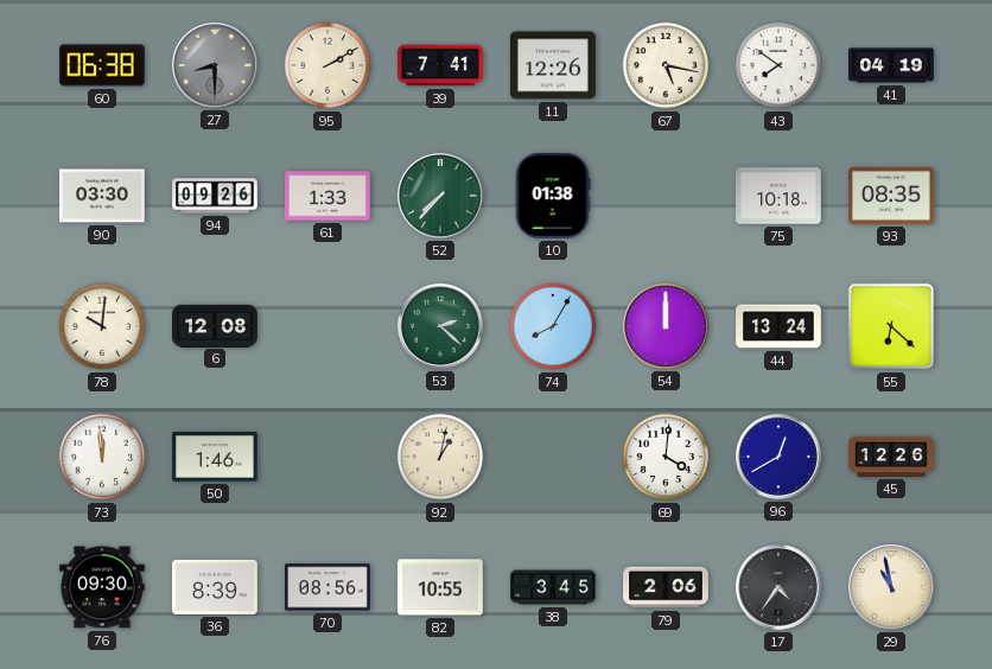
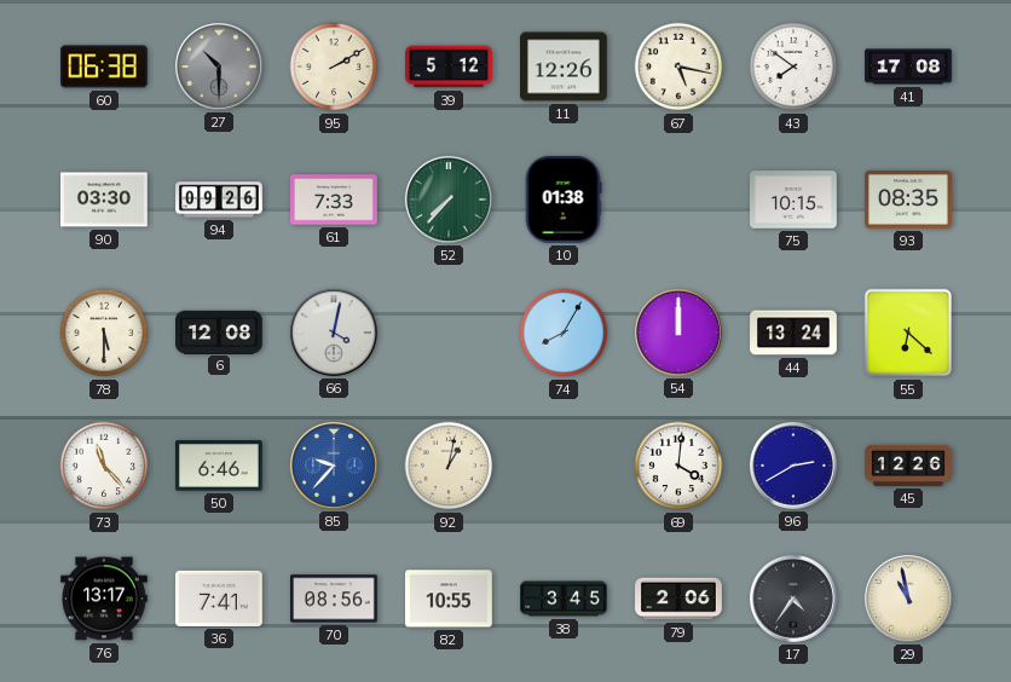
27: 8:30 -> 10:30
39: 7:41 -> 5:12
41: 04:19 -> 17:08
61: 1:33 -> 7:33
75: 10:18 -> 10:15
78: 10:01 -> 5:30
66: none -> 4:02
53: 2:22 -> none
73: 11:59 -> 11:23
50: 1:46 -> 6:46
85: none -> 9:37
96: 12:40 -> 2:40
76: 09:30 -> 13:17
36: 8:39 -> 7:41
